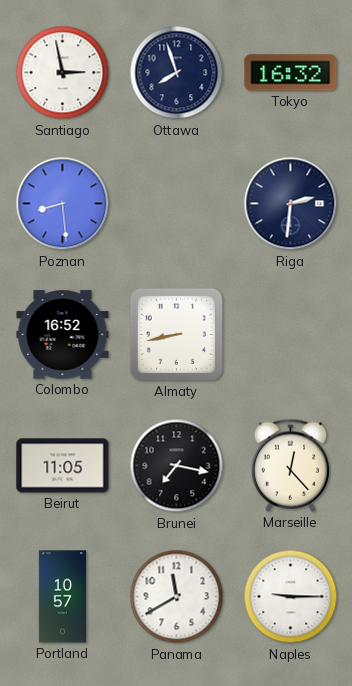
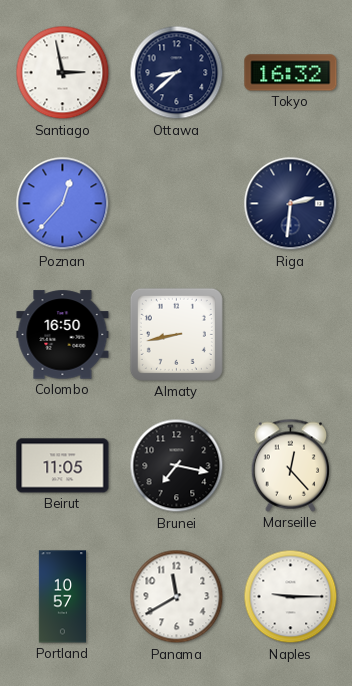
Ottawa: 7:57 -> 8:38
Poznan: 8:29 -> 12:37
Colombo: 16:52 -> 16:50
